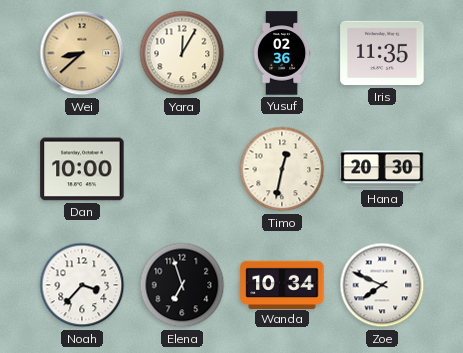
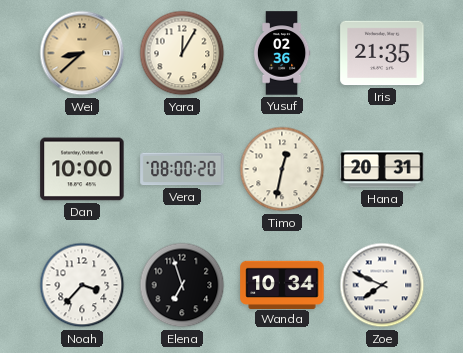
Iris: 11:35 -> 21:35
Vera: none -> 08:00
Hana: 20:30 -> 20:31
